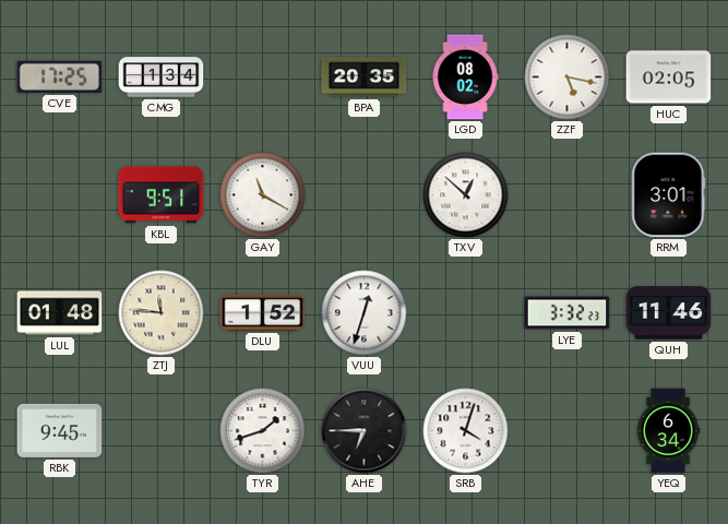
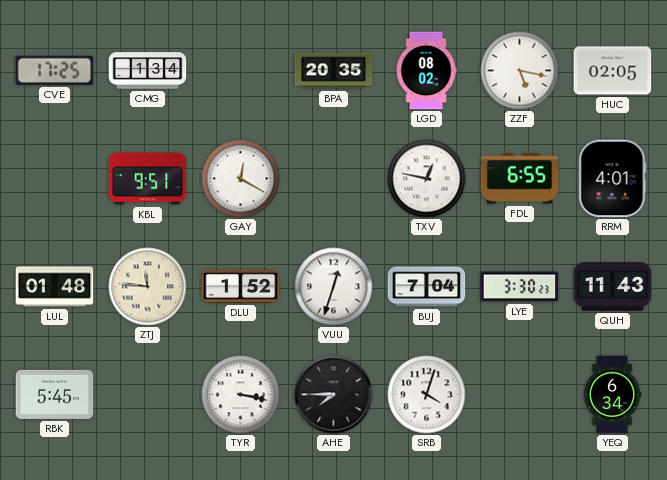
GAY: 11:20 -> 12:20
TXV: 12:52 -> 12:47
FDL: none -> 6:55
RRM: 3:01 -> 4:01
BUJ: none -> 7:04
LYE: 3:32 -> 3:30
QUH: 11:46 -> 11:43
RBK: 9:45 -> 5:45
TYR: 1:42 -> 3:17
AHE: 6:45 -> 7:45
